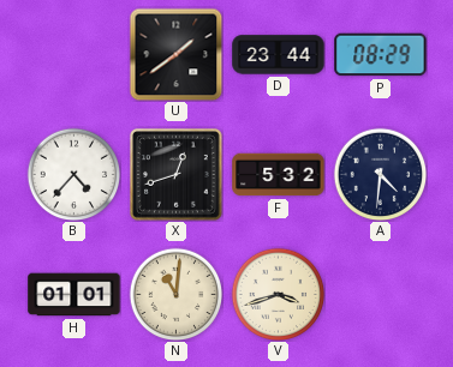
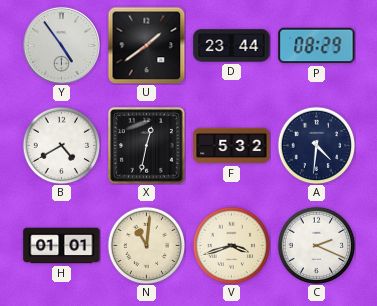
Y: none -> 4:54
B: 4:37 -> 4:40
X: 12:42 -> 12:32
C: none -> 2:19
